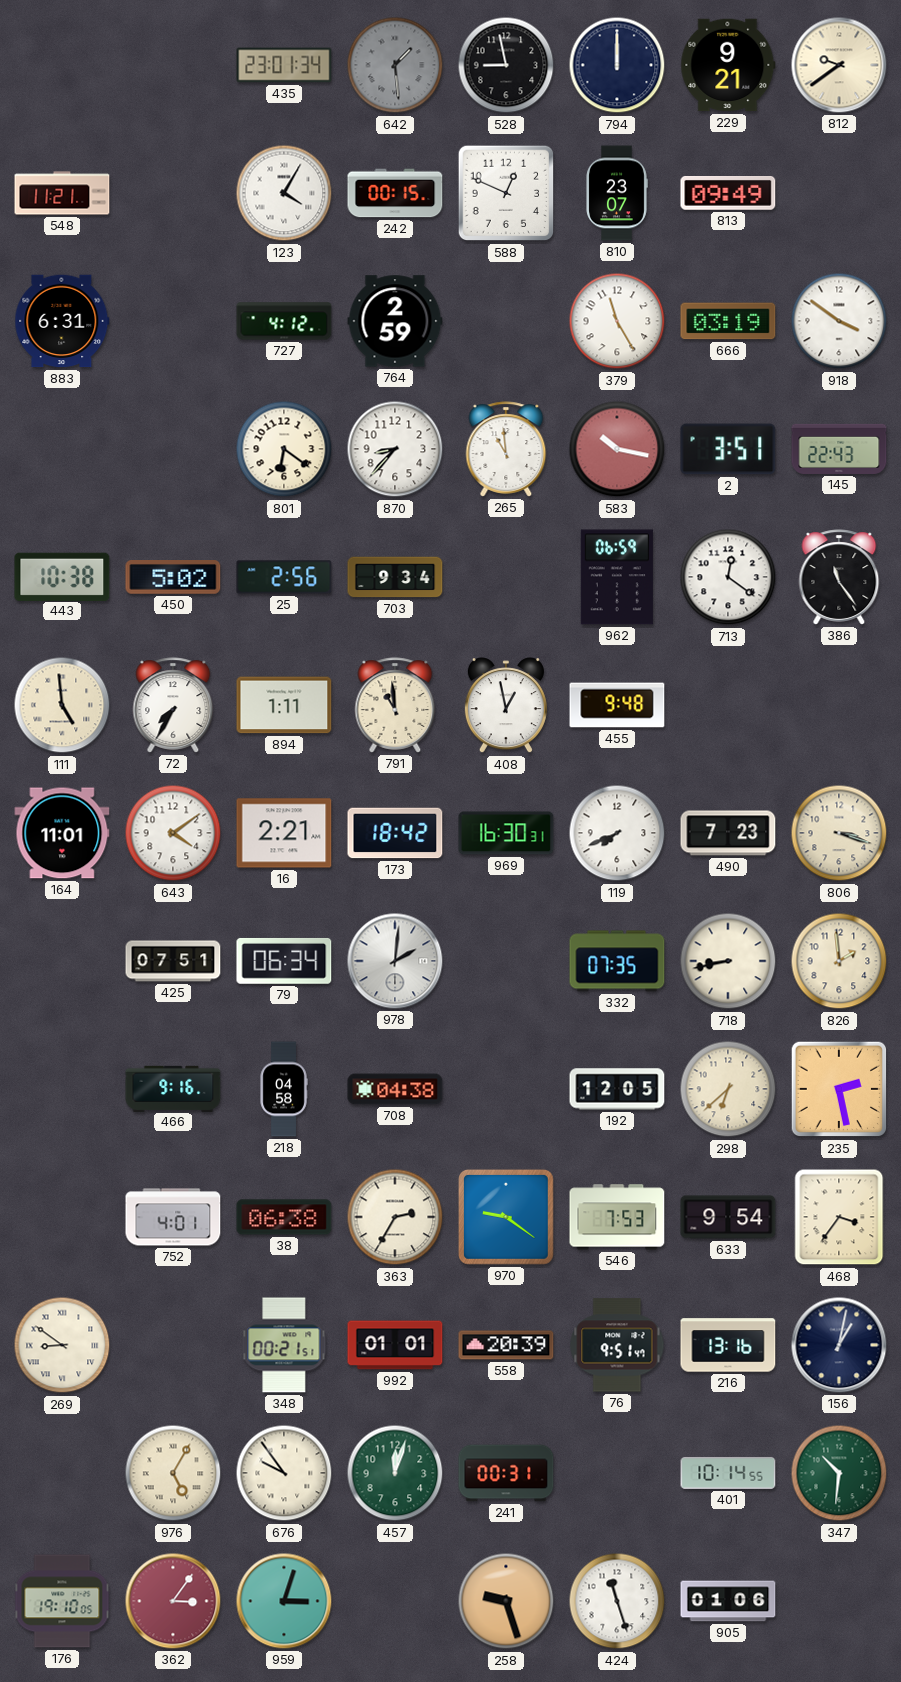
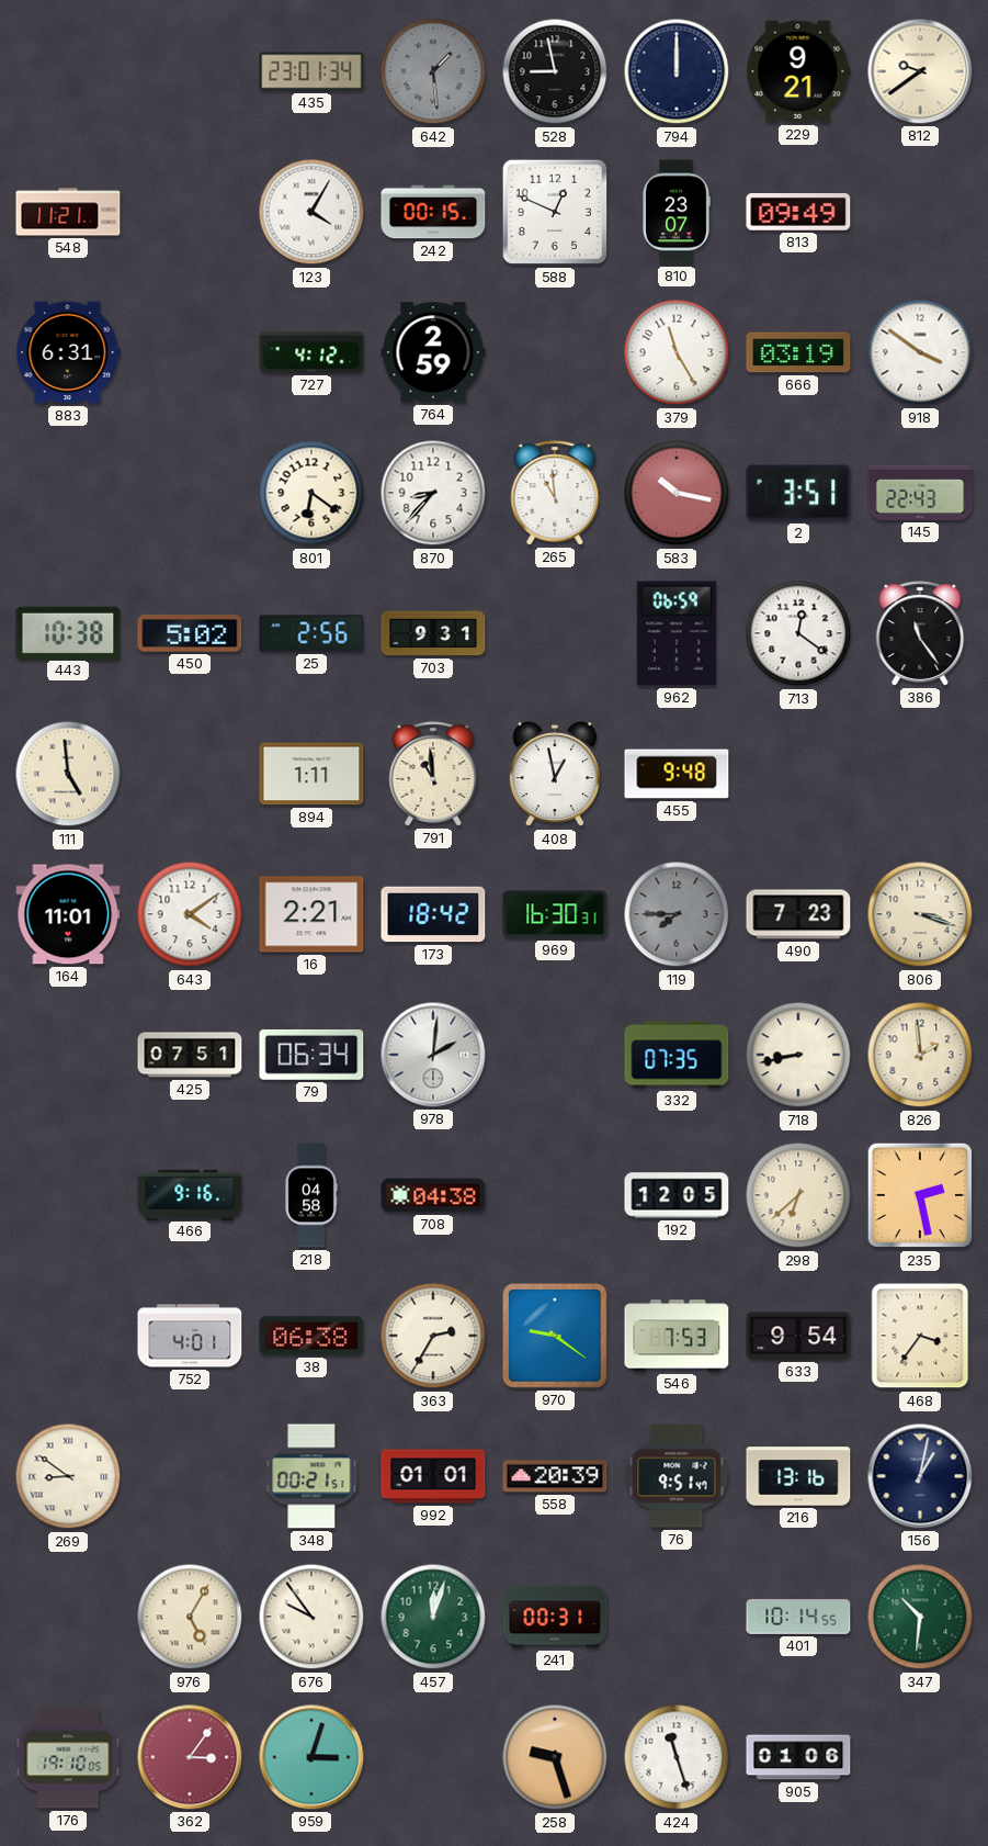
703: 9:34 -> 9:31
72: 7:35 -> none
119: 7:41 -> 7:45
119 dial: white -> grey
